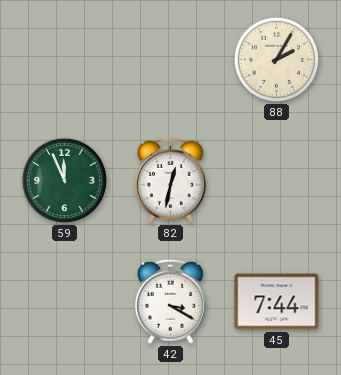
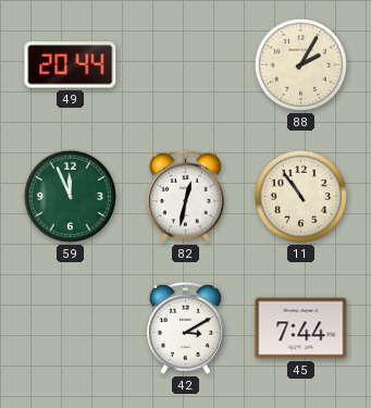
49: none -> 20:44
11: none -> 10:54
42: 3:20 -> 3:10
